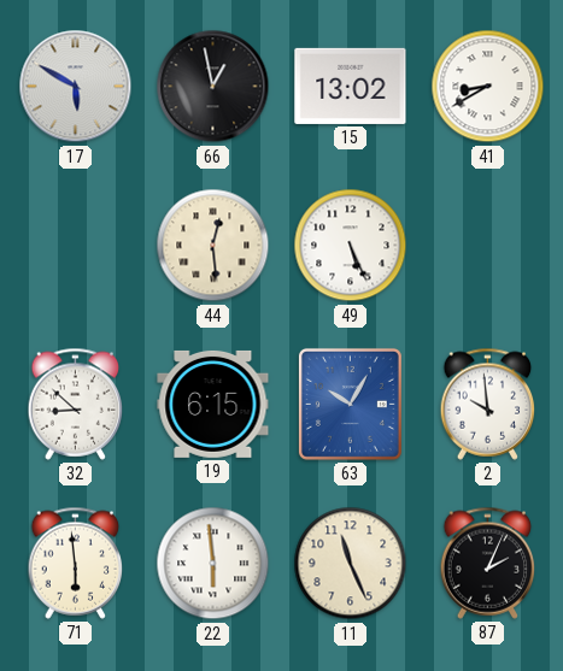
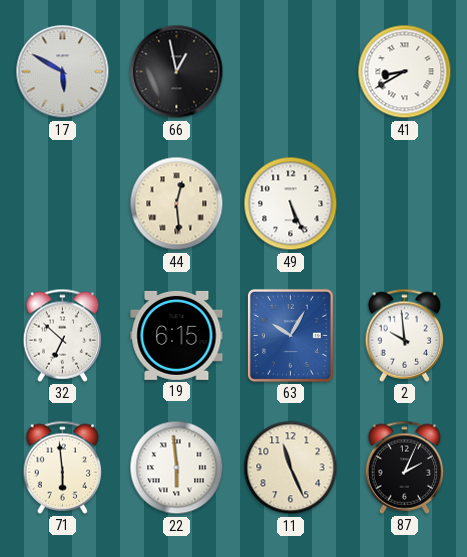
15: 13:02 -> none
32: 8:52 -> 6:52
